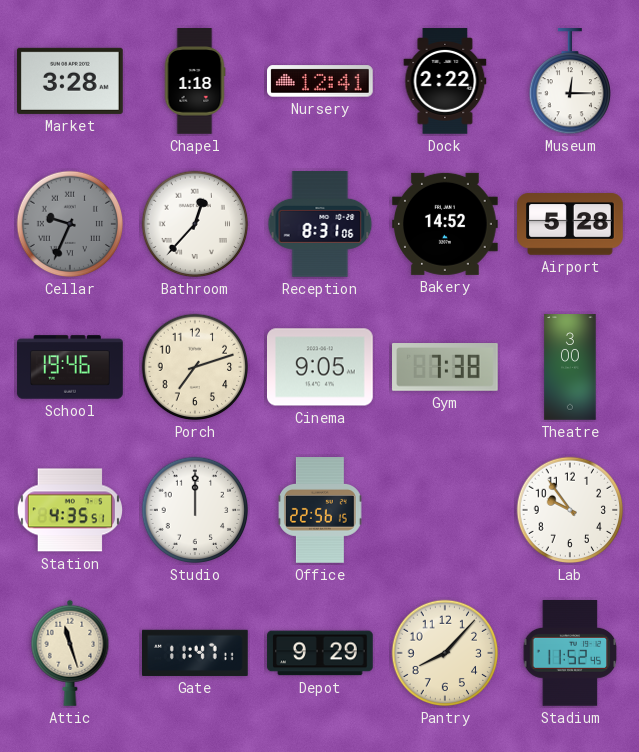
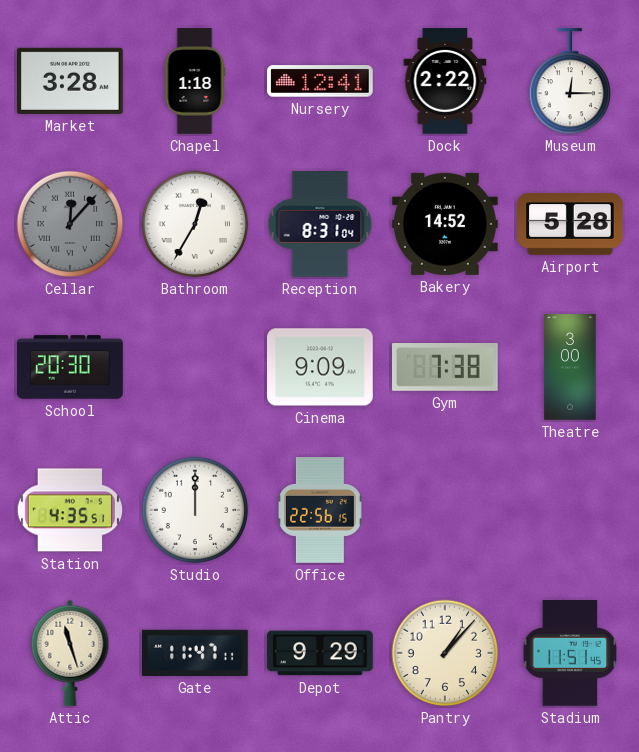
Cellar: 9:34 -> 12:07
Bathroom: 12:37 -> 12:35
Reception: 8:31:06 -> 8:31:04
School: 19:46 -> 20:30
Porch: 7:12 -> none
Cinema: 9:05 -> 9:09
Lab: 9:54 -> none
Pantry: 8:07 -> 1:07
Stadium: 11:52 -> 11:51
